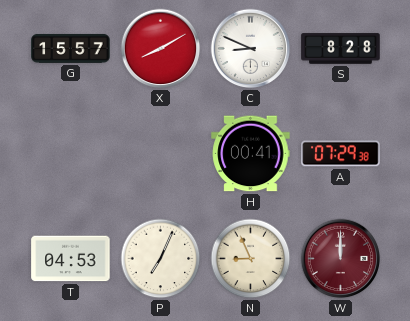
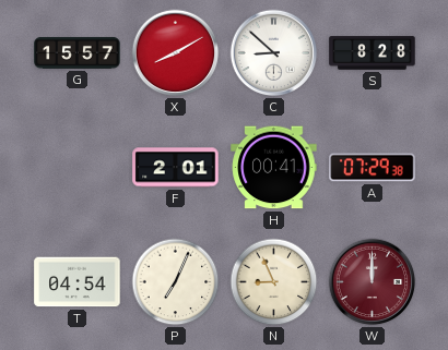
C: 8:49 -> 8:52
F: none -> 2:01
T: 04:53 -> 04:54
